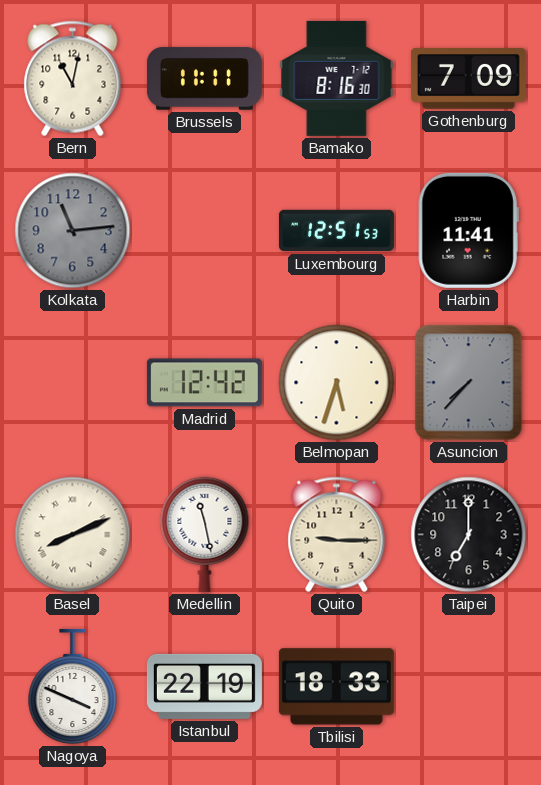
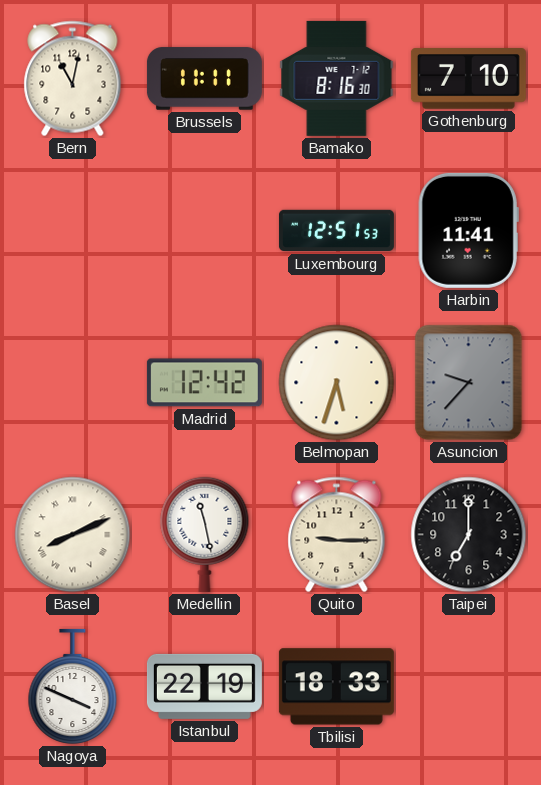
Gothenburg: 7:09 -> 7:10
Kolkata: 11:14 -> none
Asuncion: 7:37 -> 9:37
